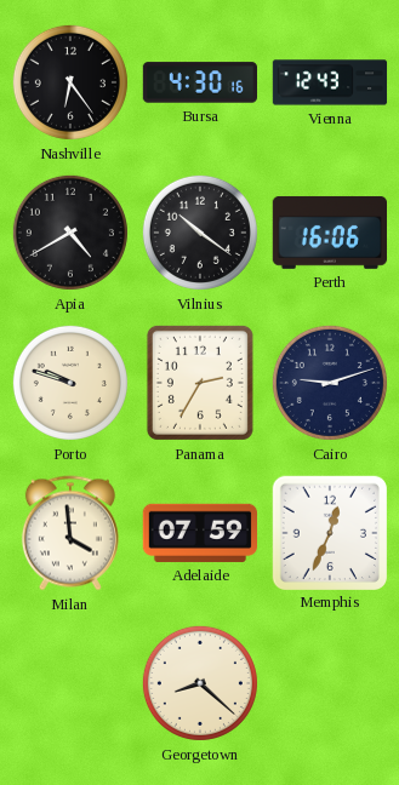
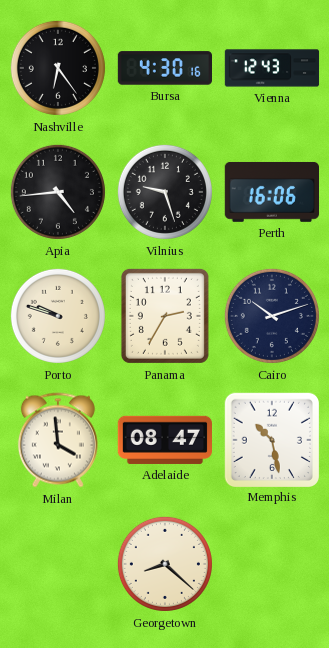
Apia: 4:40 -> 4:44
Vilnius: 10:21 -> 9:27
Cairo: 9:12 -> 10:12
Adelaide: 07:59 -> 08:47
Memphis: 12:34 -> 10:28
